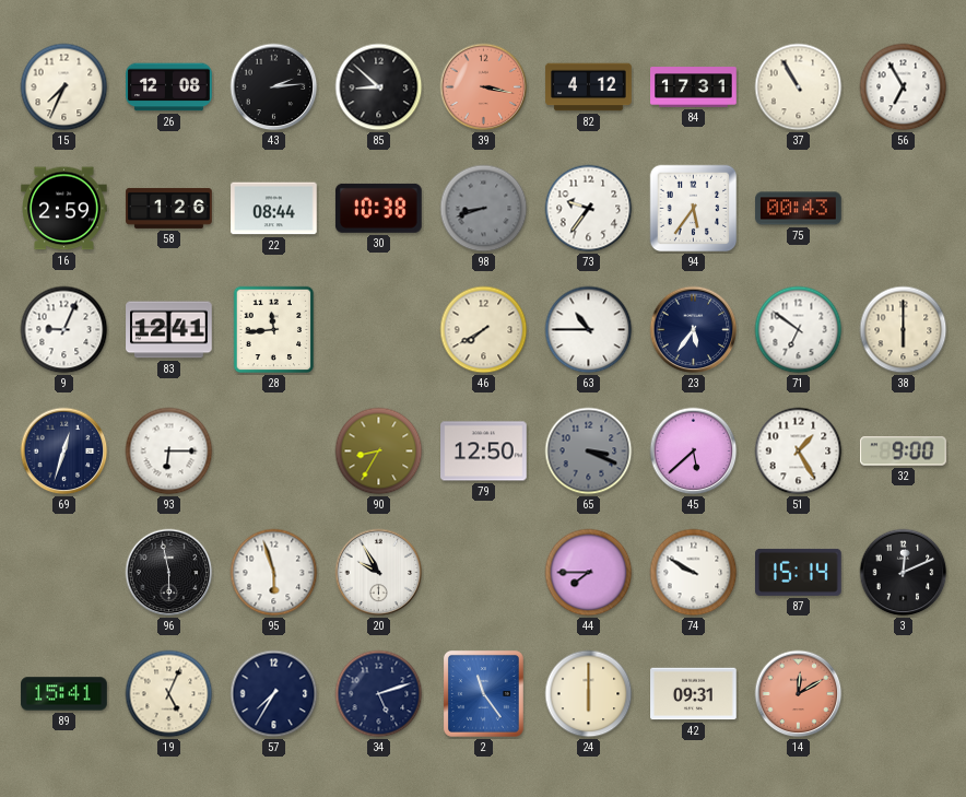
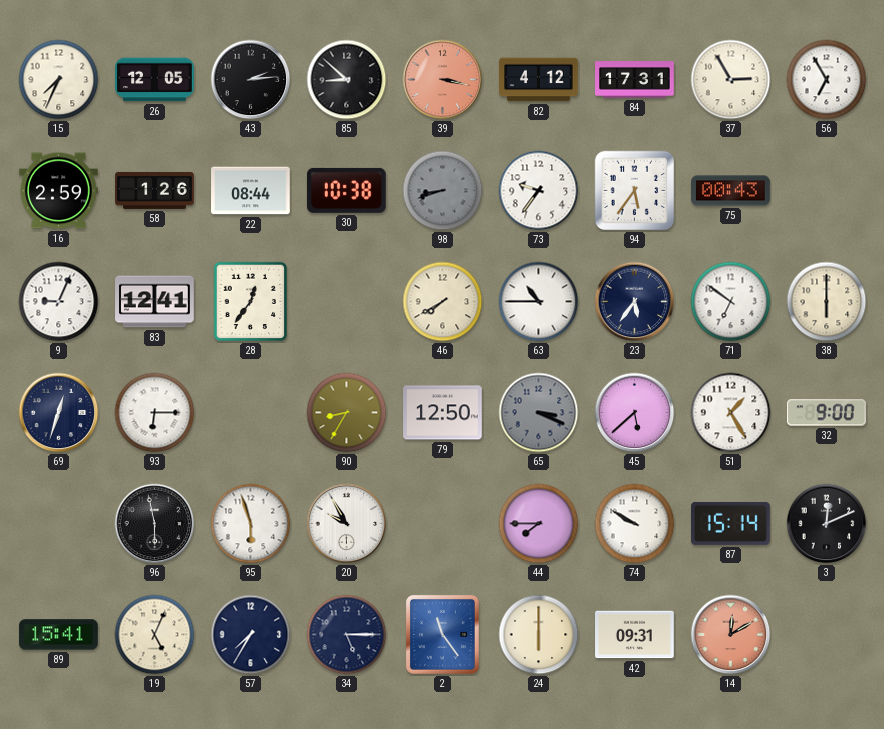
26: 12:08 -> 12:05
37: 10:55 -> 2:55
28: 11:44 -> 12:36
34: 5:12 -> 5:15
